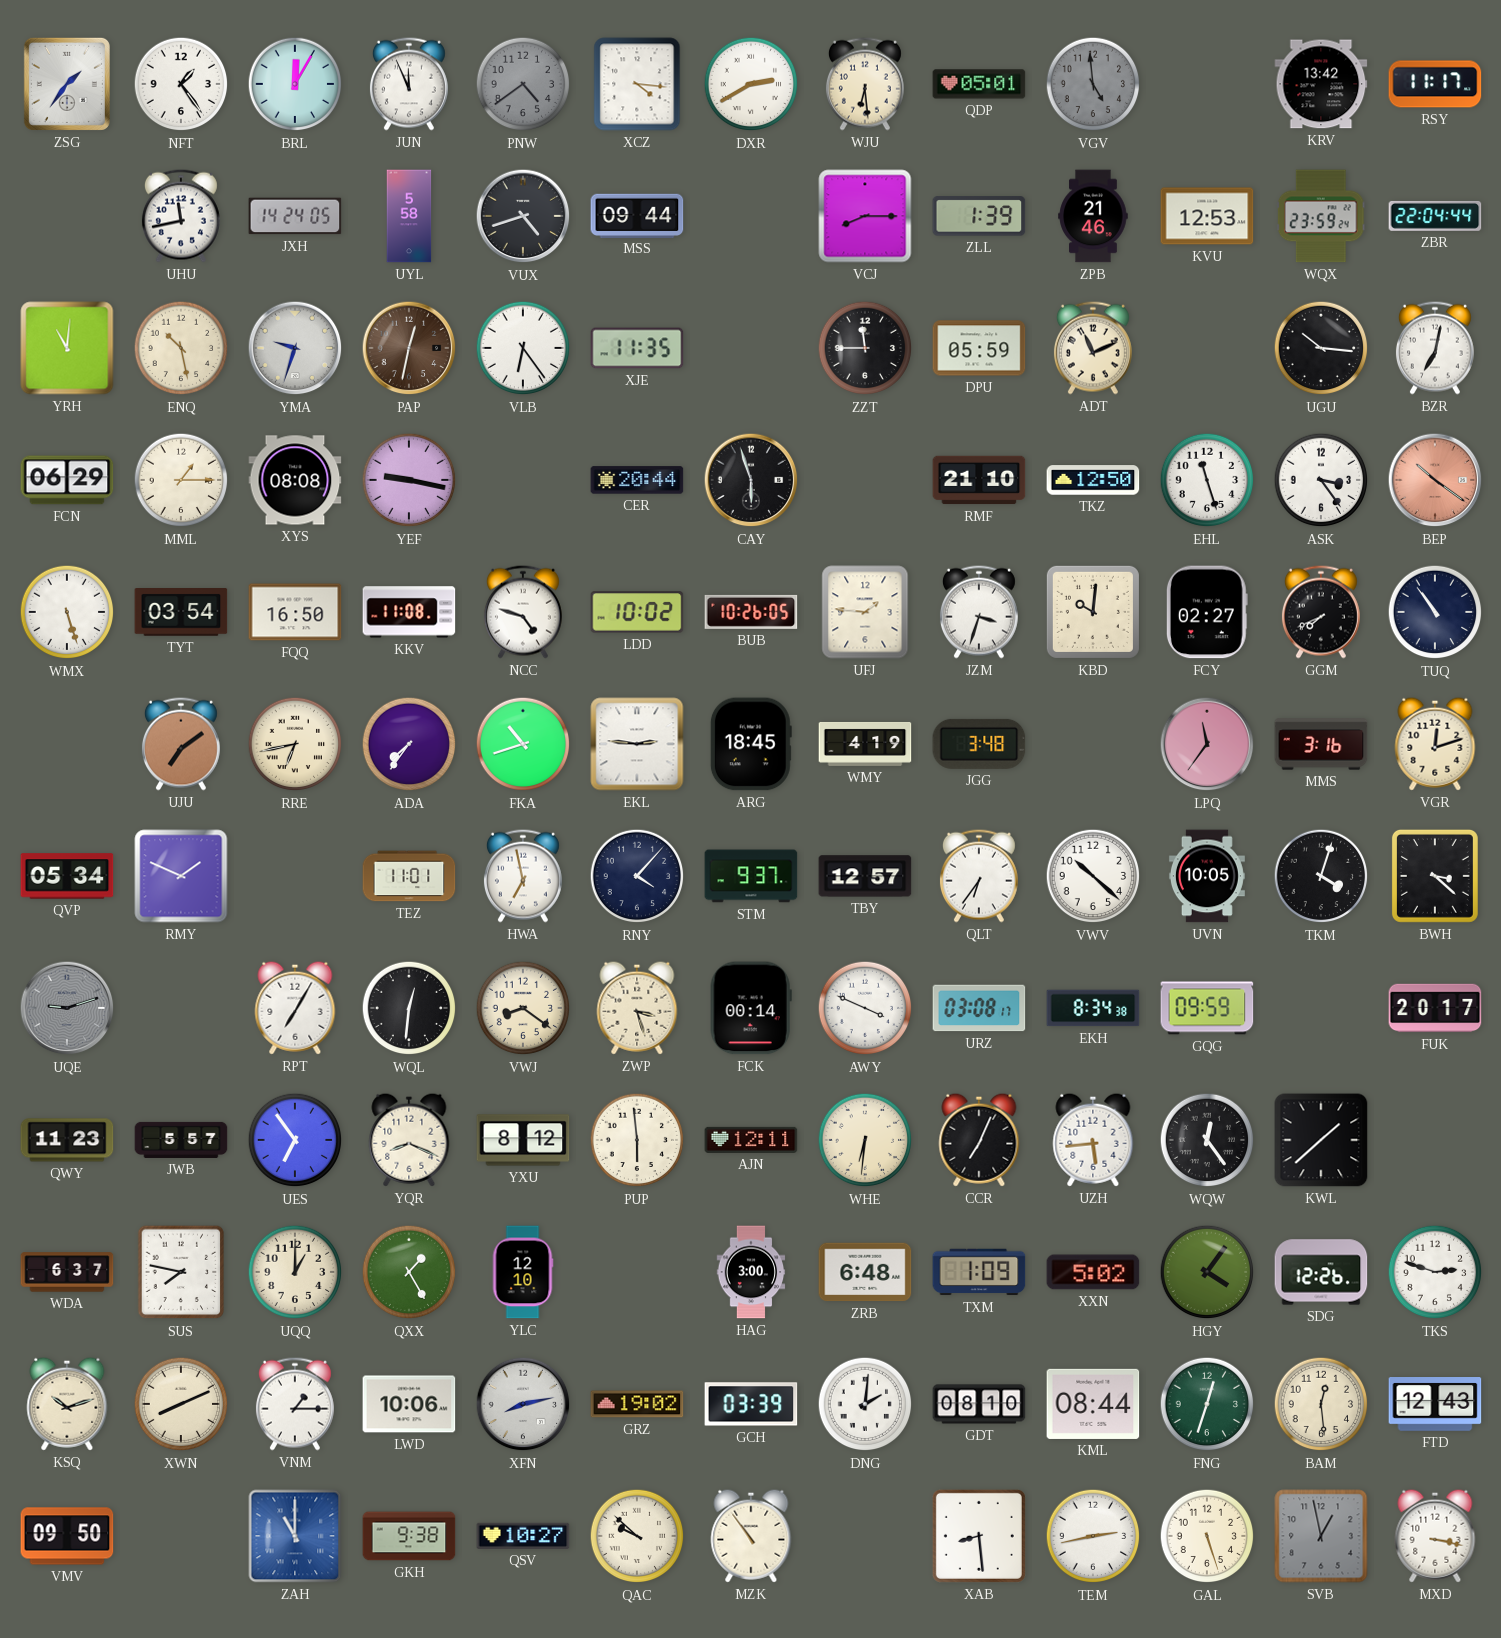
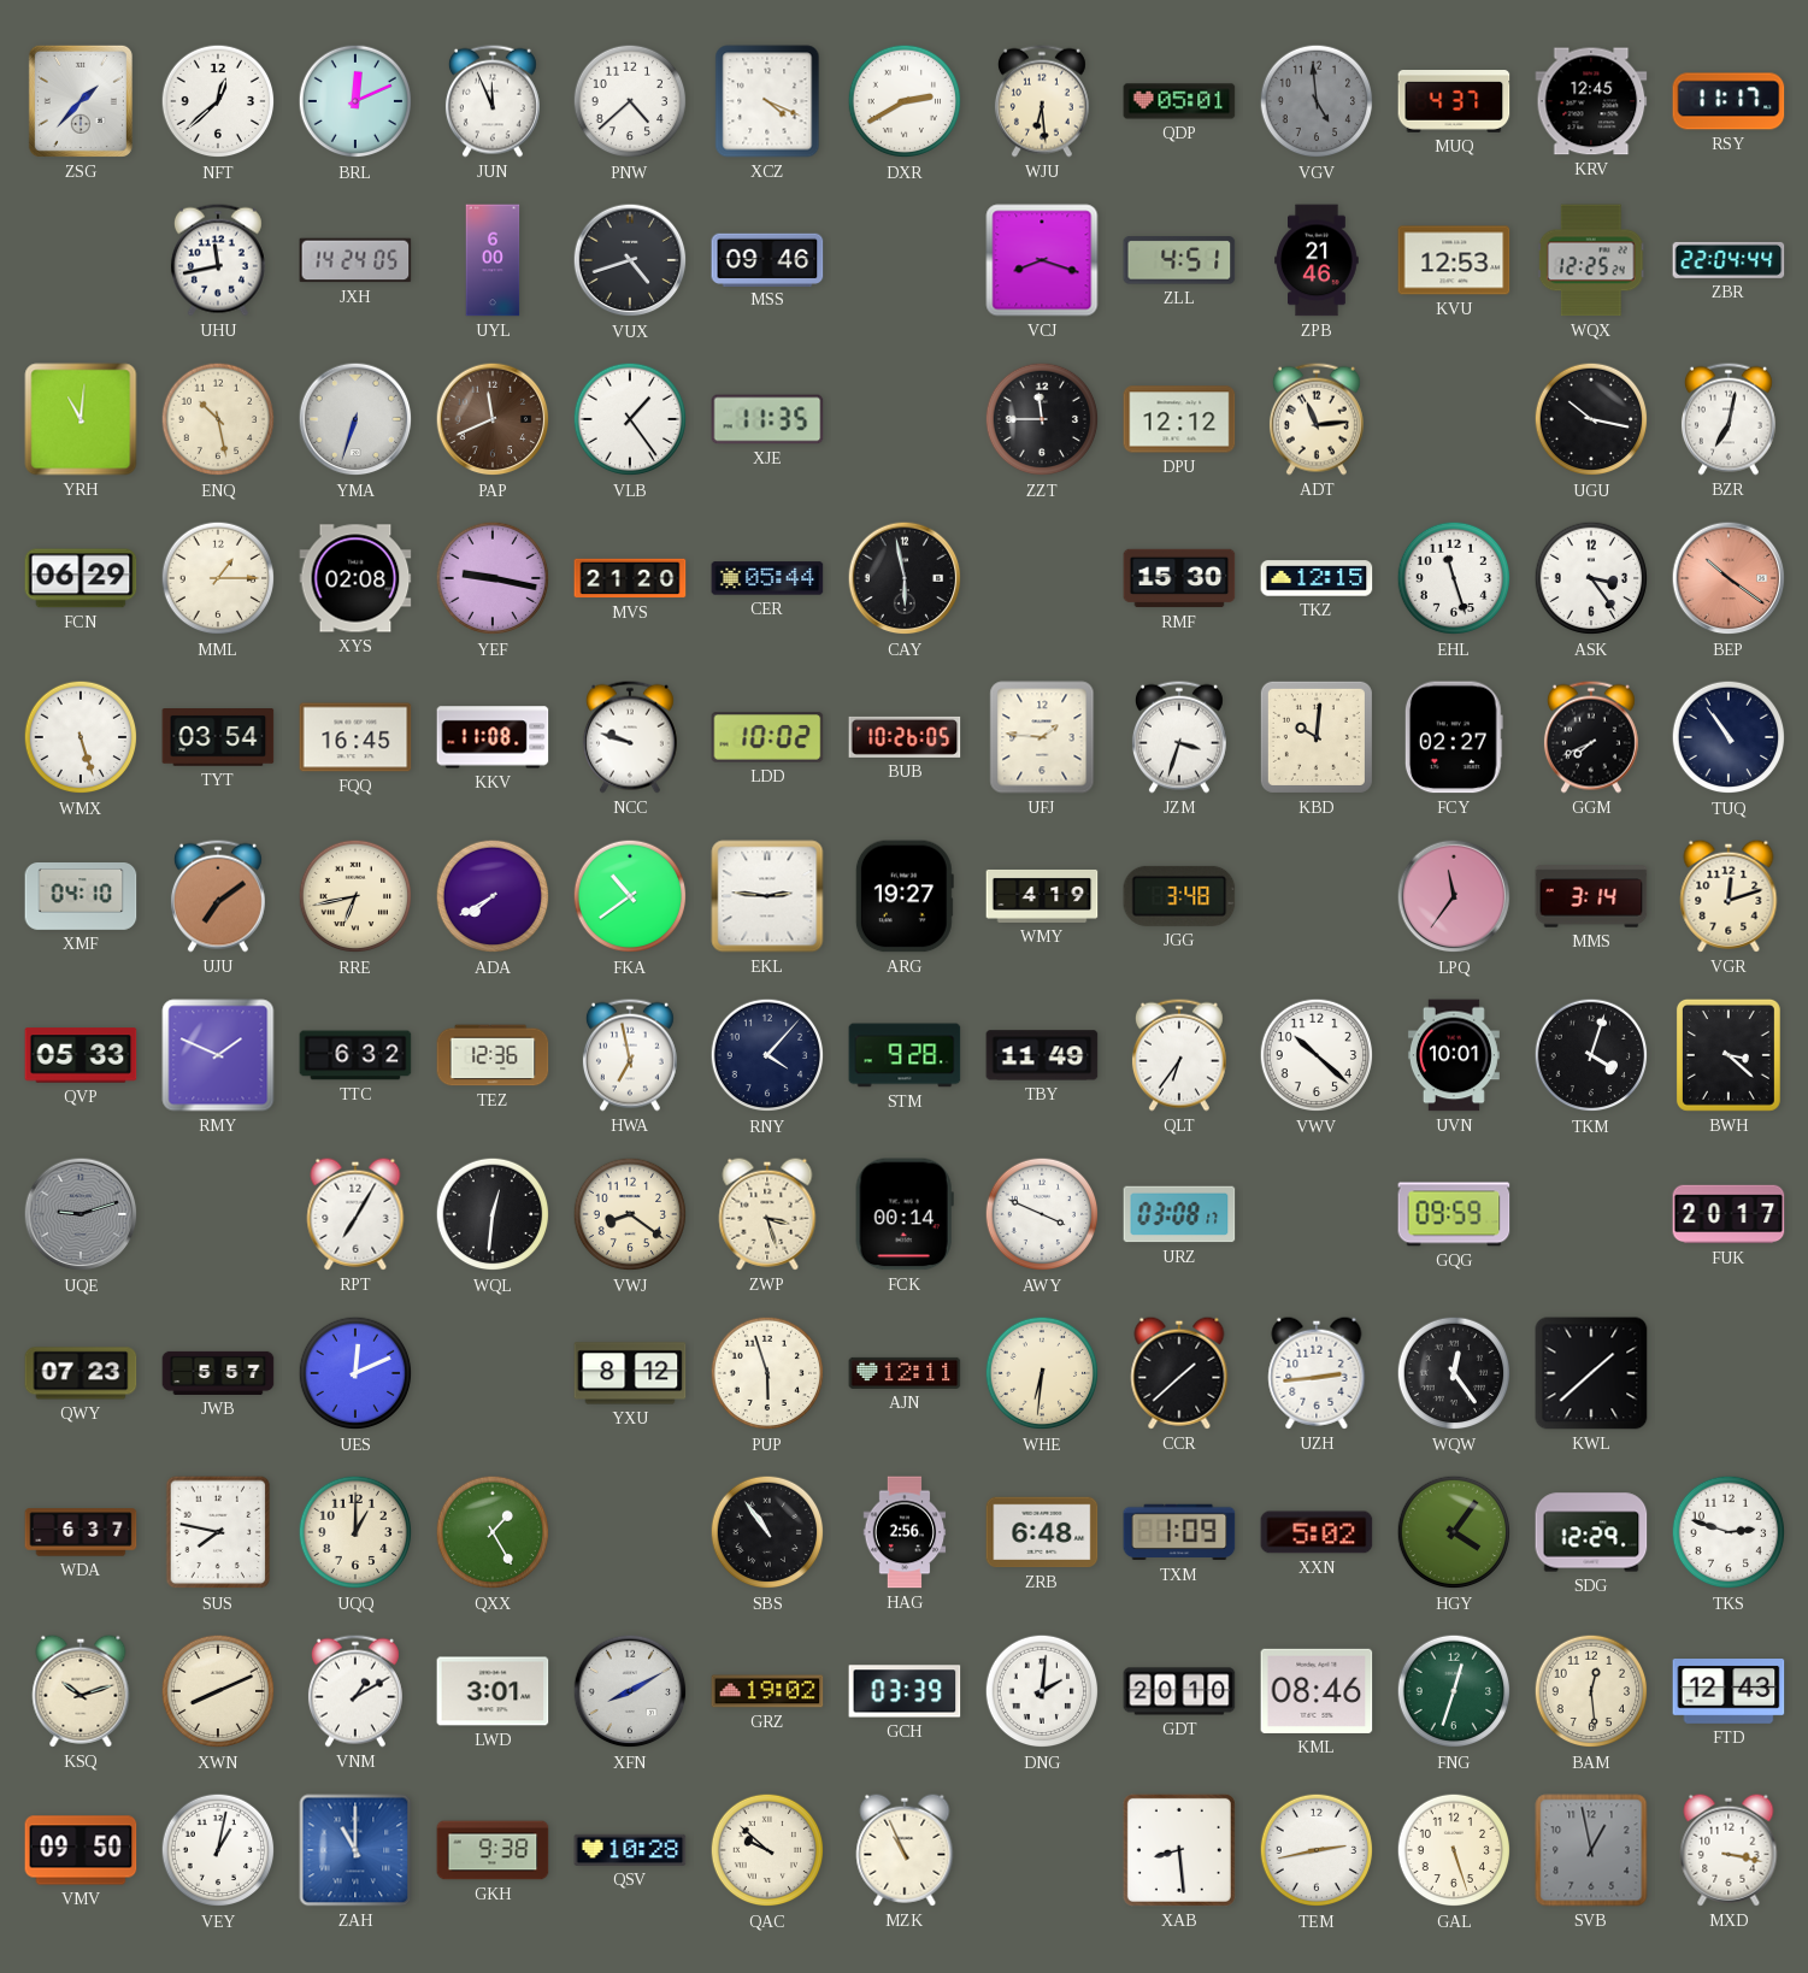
ZSG: 1:36 -> 1:37
NFT: 1:24 -> 12:38
BRL: 12:05 -> 12:11
PNW: 4:39 -> 4:38
PNW dial: grey -> white
XCZ: 4:16 -> 4:19
MUQ: none -> 4:37
KRV: 13:42 -> 12:45
UYL: 5:58 -> 6:00
MSS: 09:44 -> 09:46
VCJ: 8:15 -> 8:18
ZLL: 1:39 -> 4:51
WQX: 23:59 -> 12:25
YMA: 9:33 -> 6:33
PAP: 12:32 -> 11:41
VLB: 6:24 -> 1:24
DPU: 05:59 -> 12:12
ADT: 11:11 -> 11:14
UGU: 10:16 -> 10:17
XYS: 08:08 -> 02:08
MVS: none -> 21:20
CER: 20:44 -> 05:44
CAY: 5:57 -> 5:58
RMF: 21:10 -> 15:30
TKZ: 12:50 -> 12:15
FQQ: 16:50 -> 16:45
NCC: 4:48 -> 9:48
XMF: none -> 04:10
ADA: 7:36 -> 7:40
FKA: 10:42 -> 10:39
ARG: 18:45 -> 19:27
MMS: 3:16 -> 3:14
QVP: 05:34 -> 05:33
TTC: none -> 6:32
TEZ: 11:01 -> 12:36
STM: 9:37 -> 9:28
TBY: 12:57 -> 11:49
UVN: 10:05 -> 10:01
EKH: 8:34 -> none
QWY: 11:23 -> 07:23
UES: 6:54 -> 12:11
YQR: 8:19 -> none
PUP: 5:59 -> 5:57
CCR: 7:04 -> 1:38
UZH: 5:44 -> 2:44
YLC: 12:10 -> none
SBS: none -> 10:54
HAG: 3:00 -> 2:56
SDG: 12:26 -> 12:29
VNM: 1:15 -> 1:10
LWD: 10:06 -> 3:01
XFN: 8:13 -> 8:10
GDT: 08:10 -> 20:10
KML: 08:44 -> 08:46
VEY: none -> 1:02
QSV: 10:27 -> 10:28
MZK: 10:54 -> 10:56
